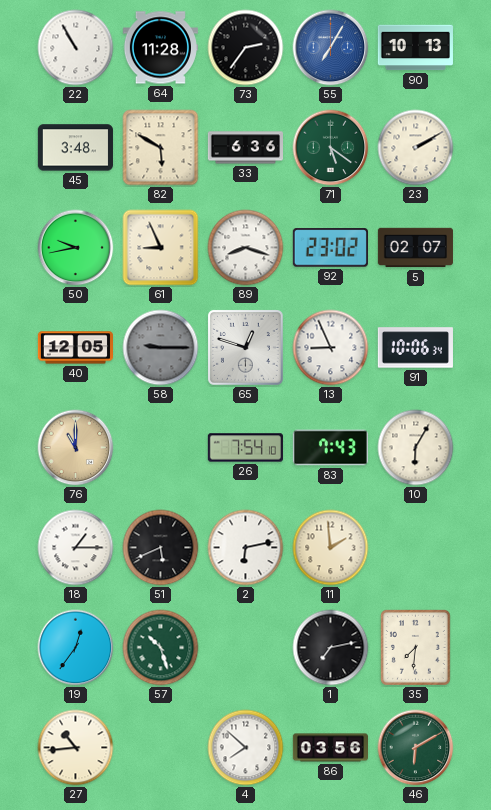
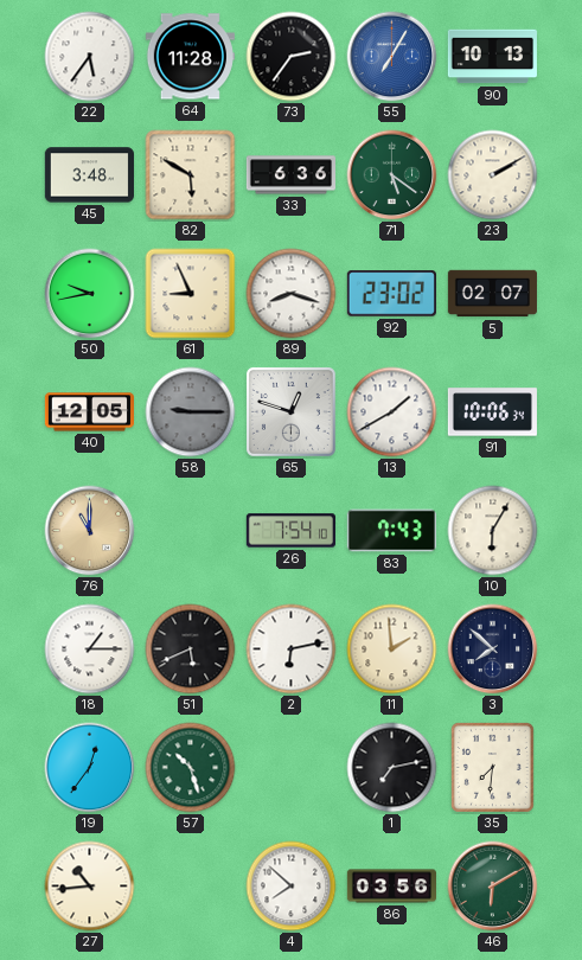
22: 10:55 -> 5:36
13: 8:56 -> 1:40
3: none -> 7:52
